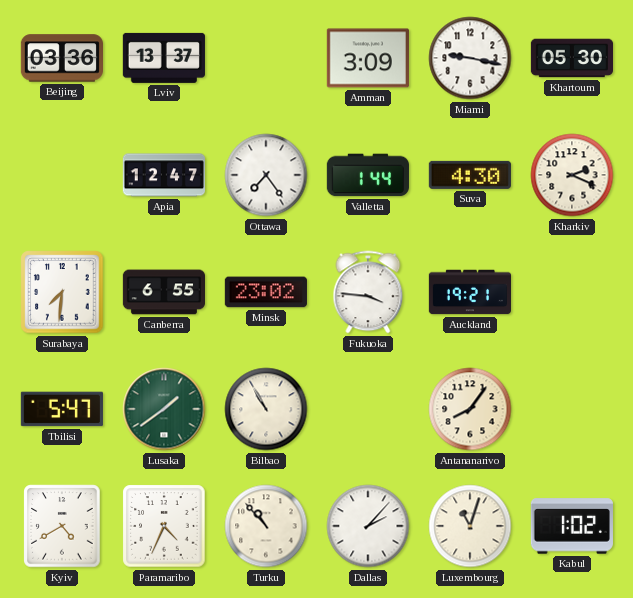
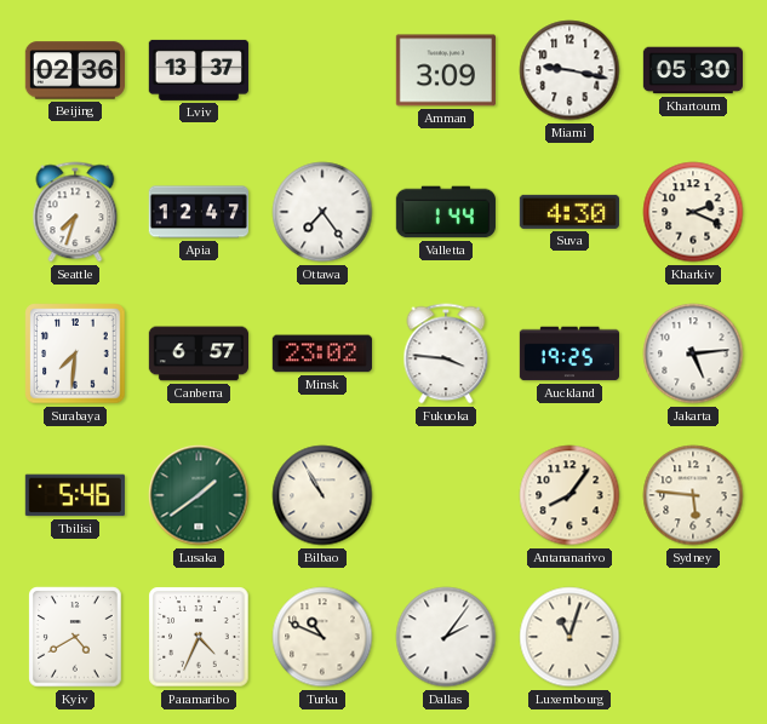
Beijing: 03:36 -> 02:36
Seattle: none -> 7:33
Canberra: 6:55 -> 6:57
Auckland: 19:21 -> 19:25
Jakarta: none -> 5:14
Tbilisi: 5:47 -> 5:46
Sydney: none -> 5:46
Turku: 10:53 -> 10:49
Dallas: 2:07 -> 2:06
Kabul: 1:02 -> none
